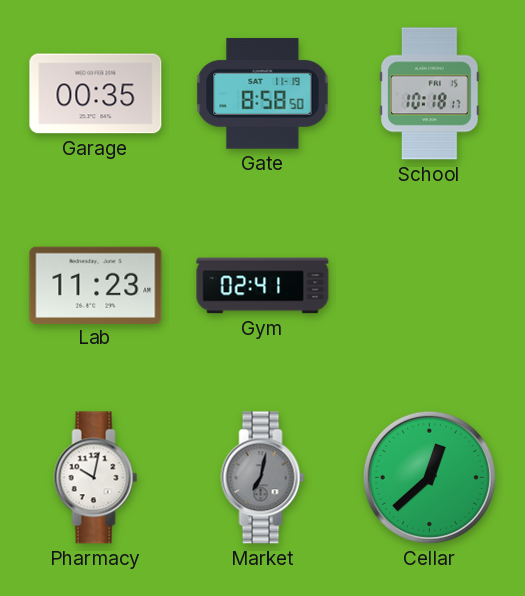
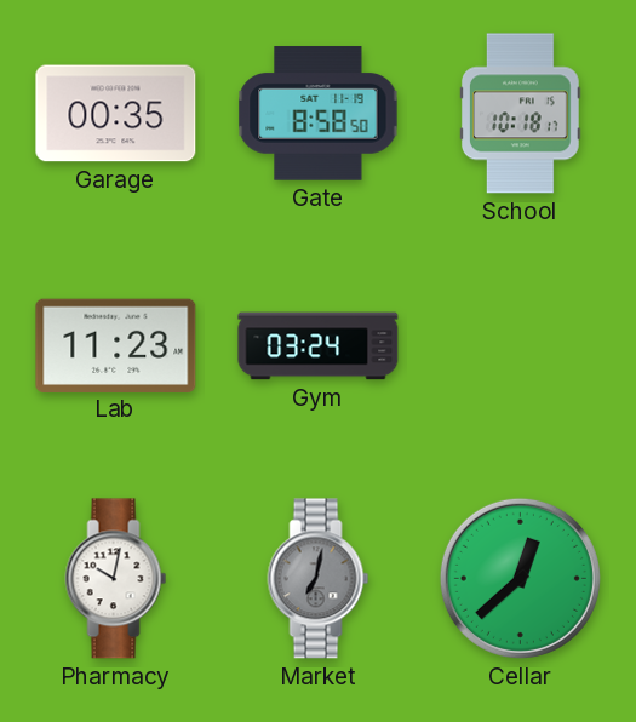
Gym: 02:41 -> 03:24
